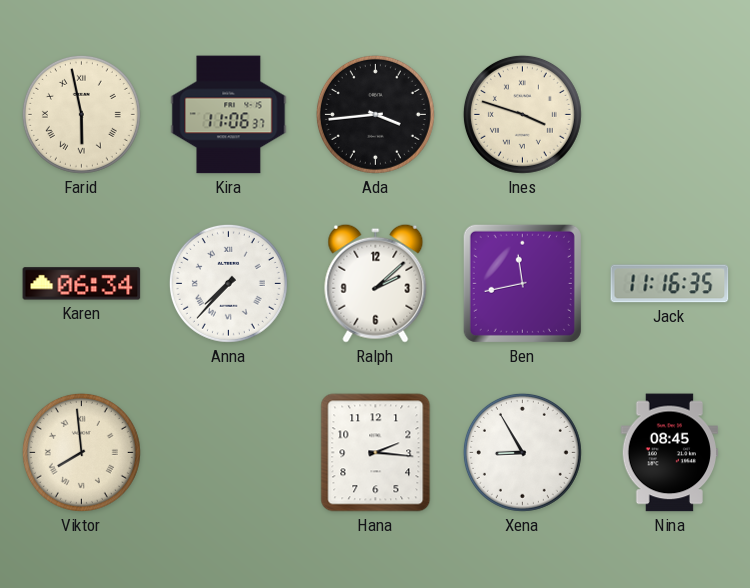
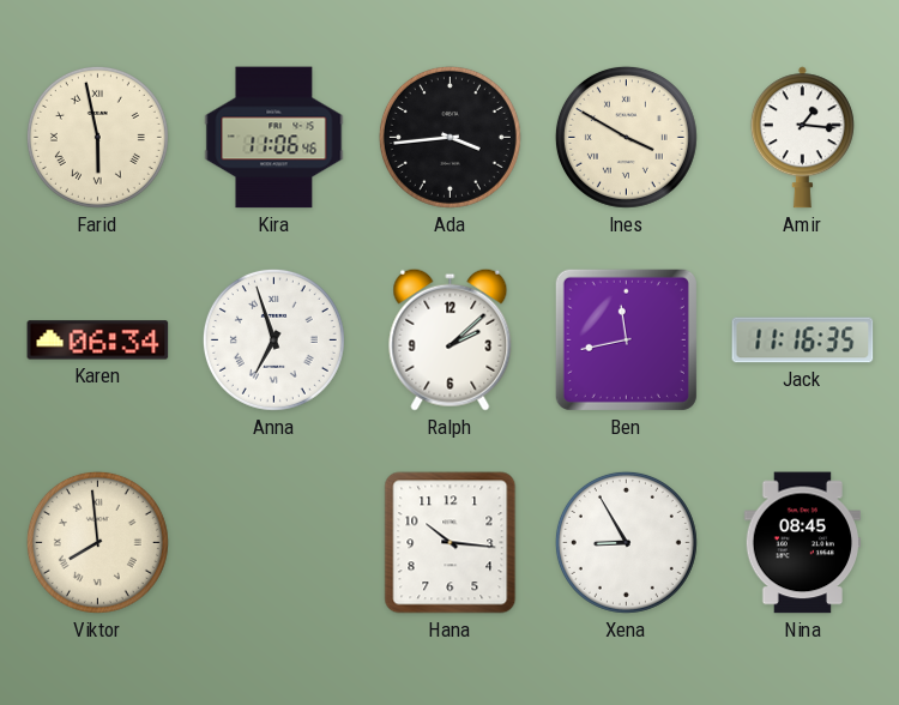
Kira: 11:06:37 -> 11:06:46
Ines: 3:48 -> 3:50
Amir: none -> 1:16
Anna: 7:37 -> 6:57
Hana: 2:16 -> 10:16
